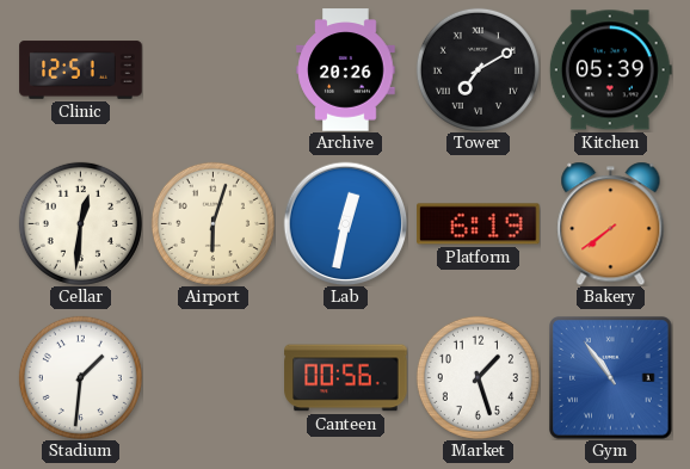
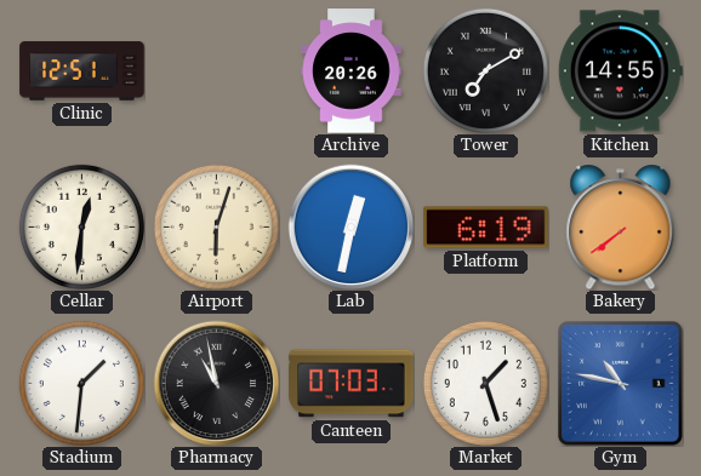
Kitchen: 05:39 -> 14:55
Pharmacy: none -> 10:58
Canteen: 00:56 -> 07:03
Gym: 10:54 -> 10:47
